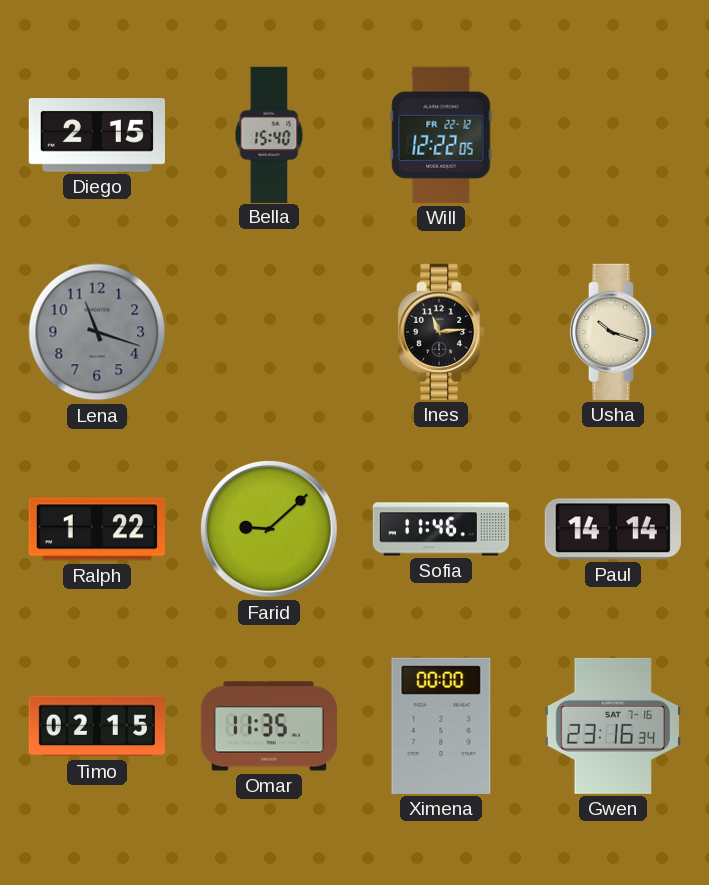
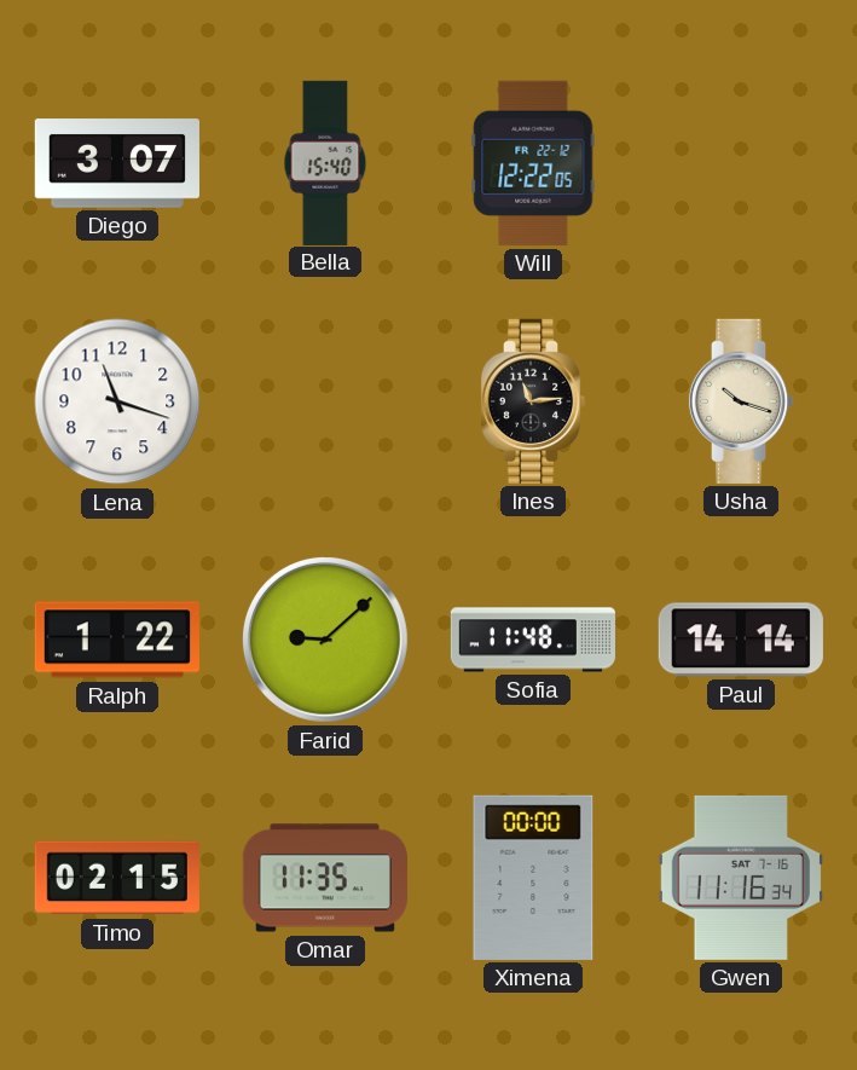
Diego: 2:15 -> 3:07
Lena dial: grey -> white
Sofia: 11:46 -> 11:48
Gwen: 23:16 -> 11:16
